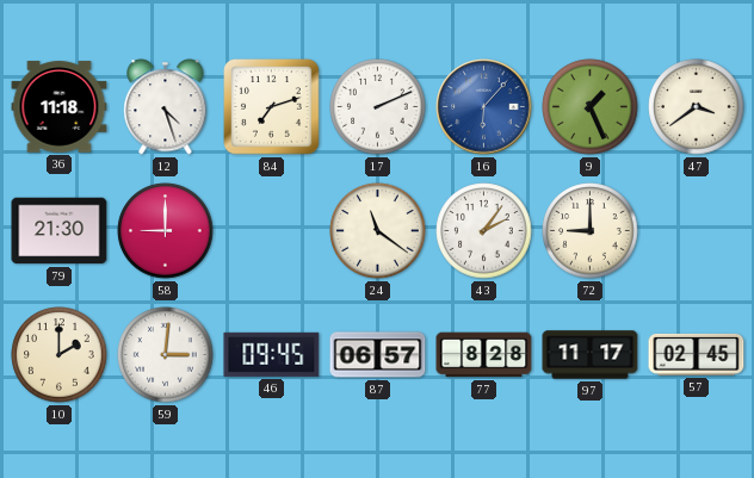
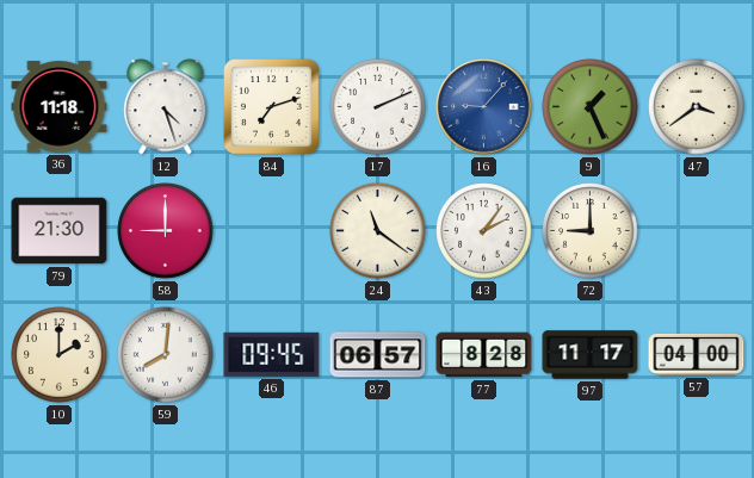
16: 6:07 -> 9:07
59: 3:01 -> 8:01
57: 02:45 -> 04:00
